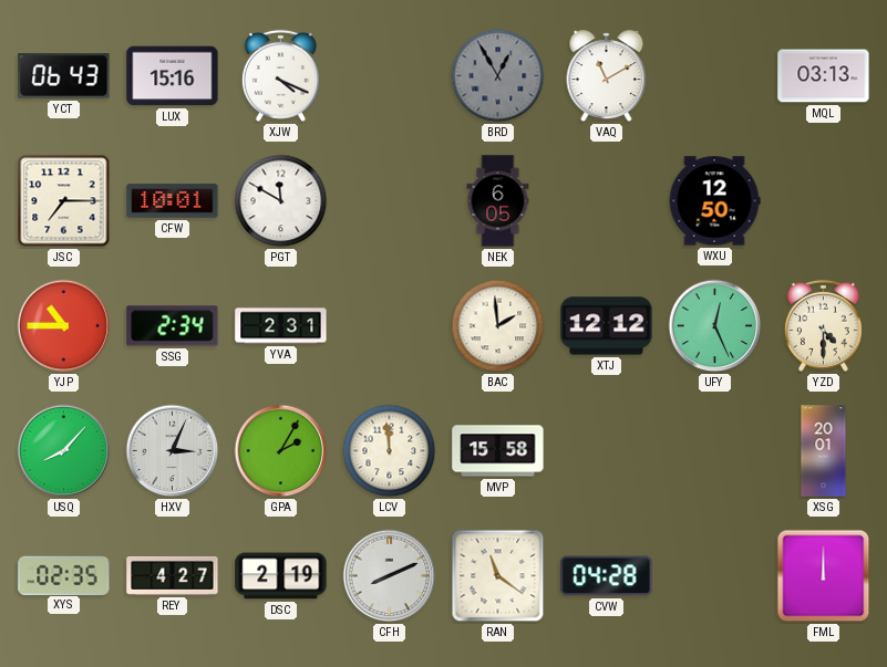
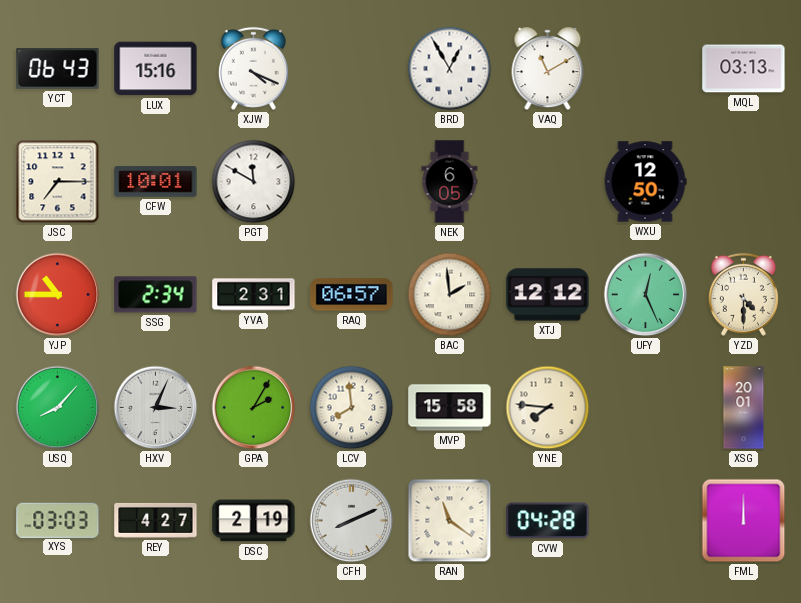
BRD dial: grey -> white
RAQ: none -> 06:57
LCV: 11:59 -> 7:59
YNE: none -> 7:46
XYS: 02:35 -> 03:03
